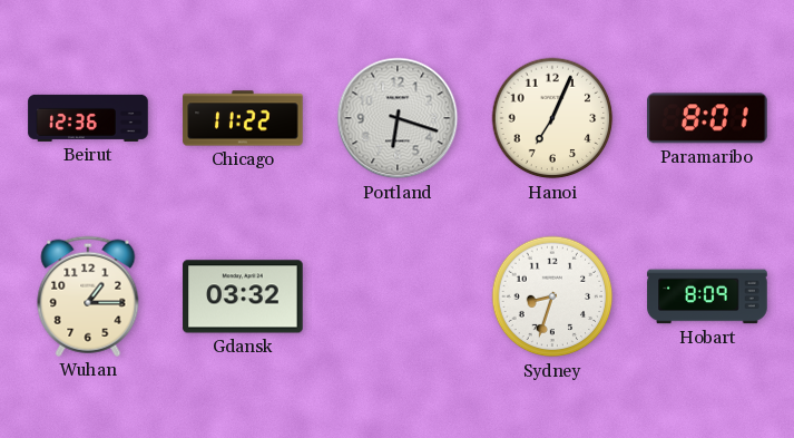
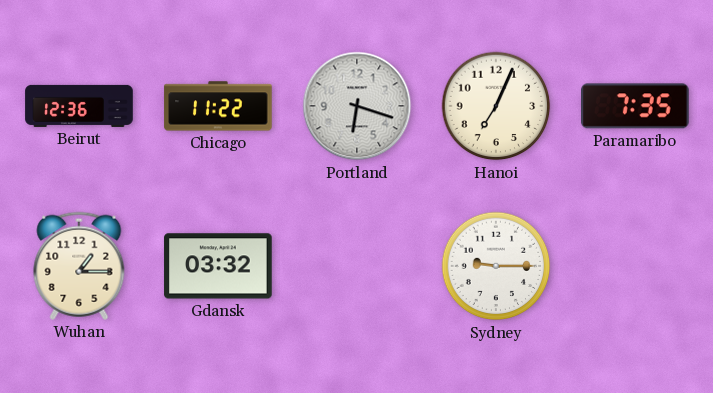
Paramaribo: 8:01 -> 7:35
Sydney: 8:33 -> 9:15
Hobart: 8:09 -> none
